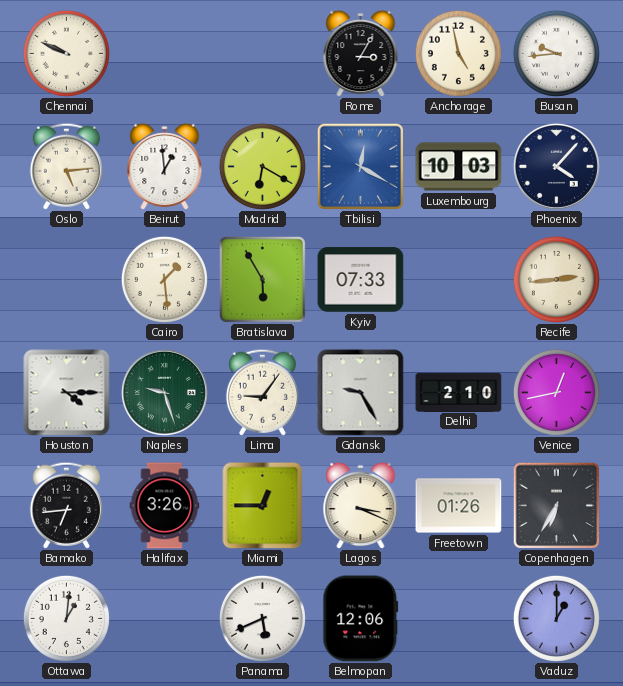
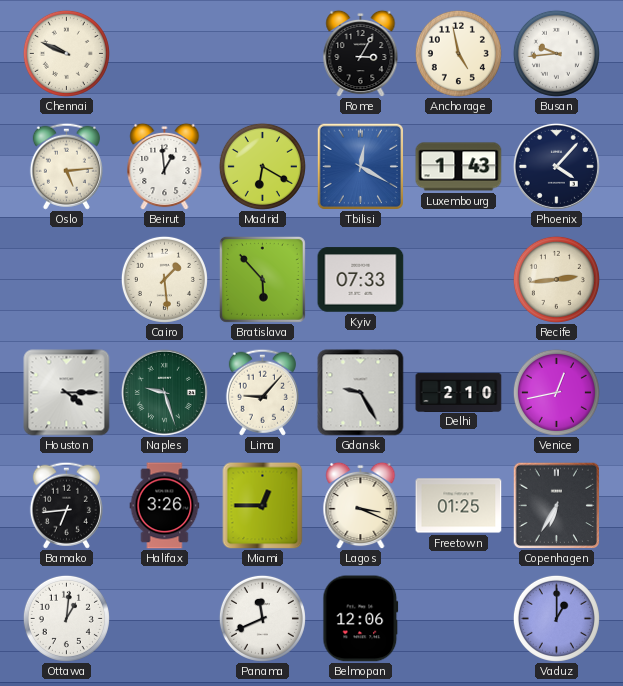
Luxembourg: 10:03 -> 1:43
Bratislava: 5:55 -> 5:53
Lima: 9:06 -> 9:07
Freetown: 01:26 -> 01:25
Panama: 5:41 -> 11:41
